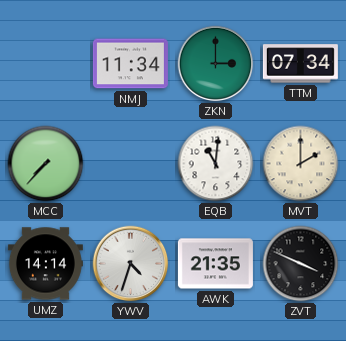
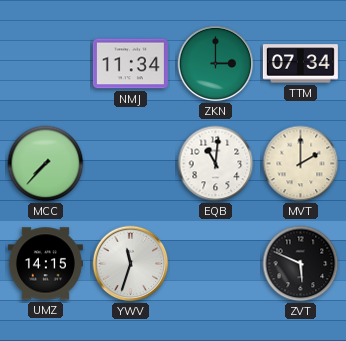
UMZ: 14:14 -> 14:15
YWV: 4:33 -> 11:33
AWK: 21:35 -> none
ZVT: 3:49 -> 5:49
